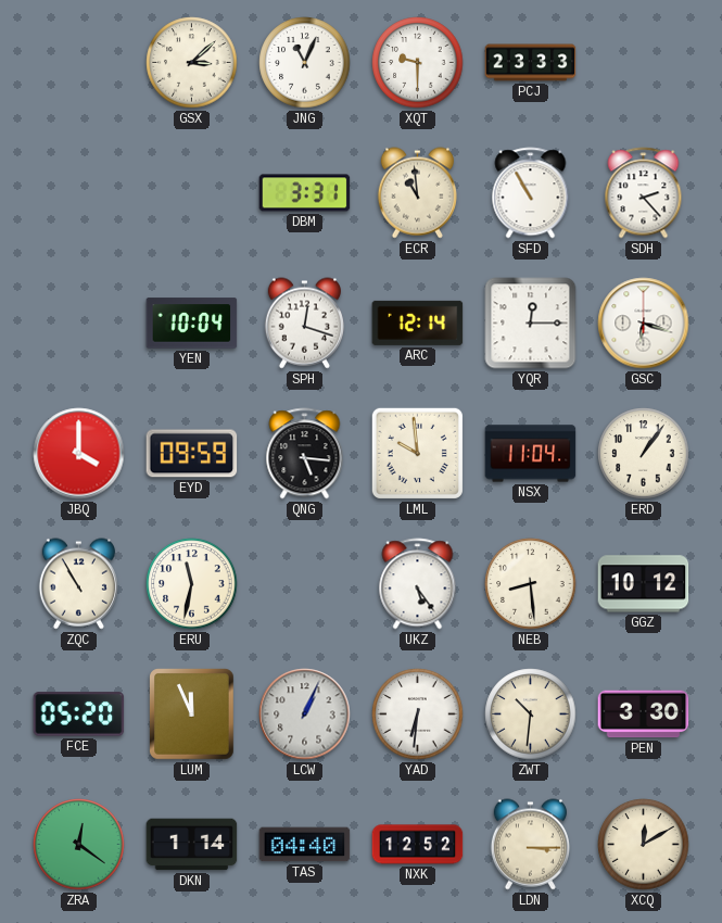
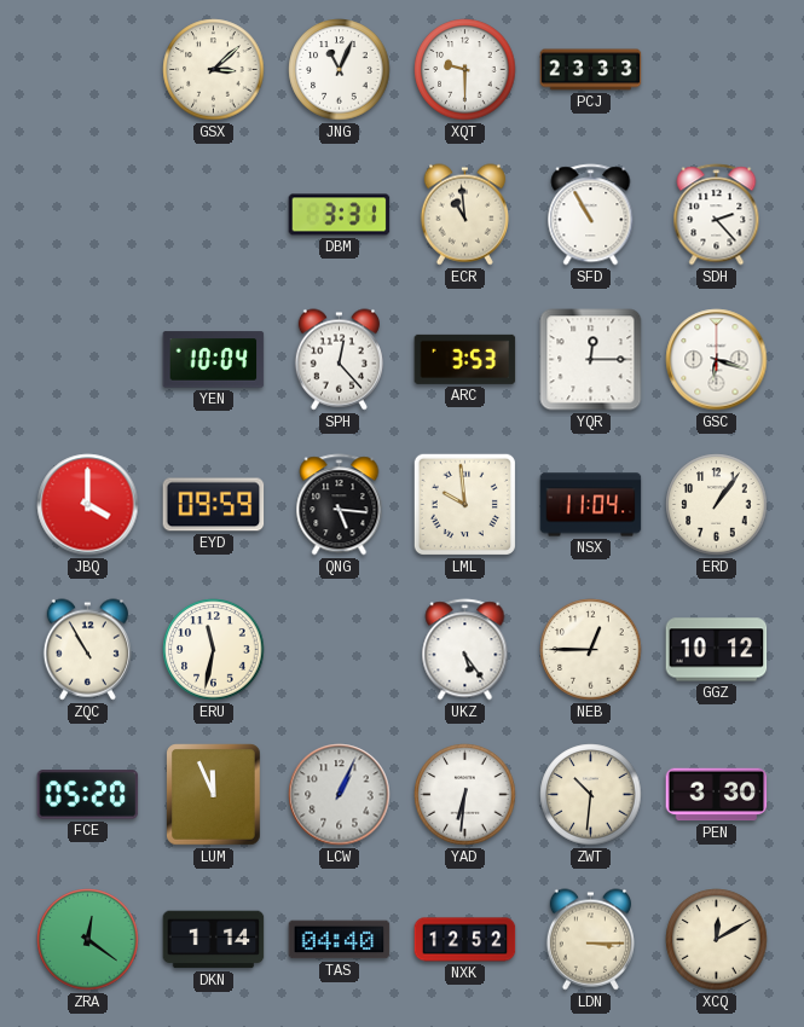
SPH: 12:18 -> 12:23
ARC: 12:14 -> 3:53
NEB: 8:29 -> 12:45
